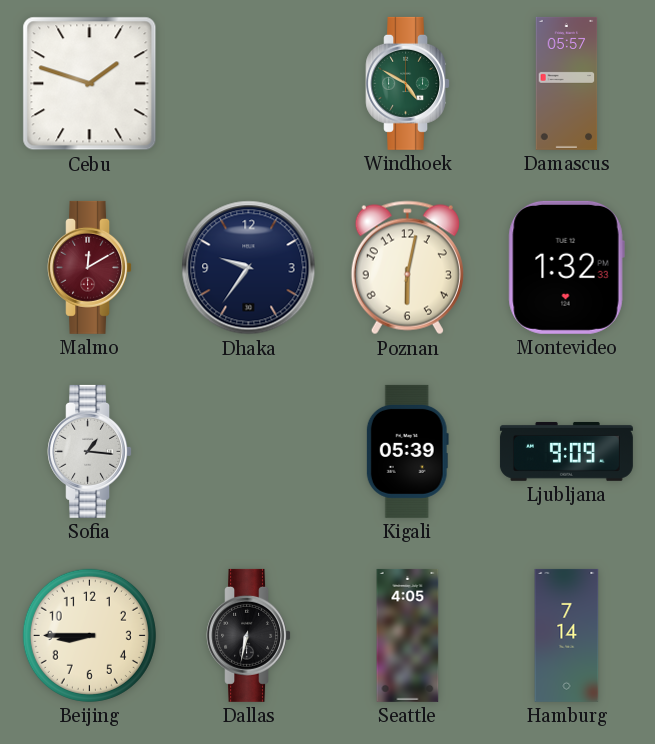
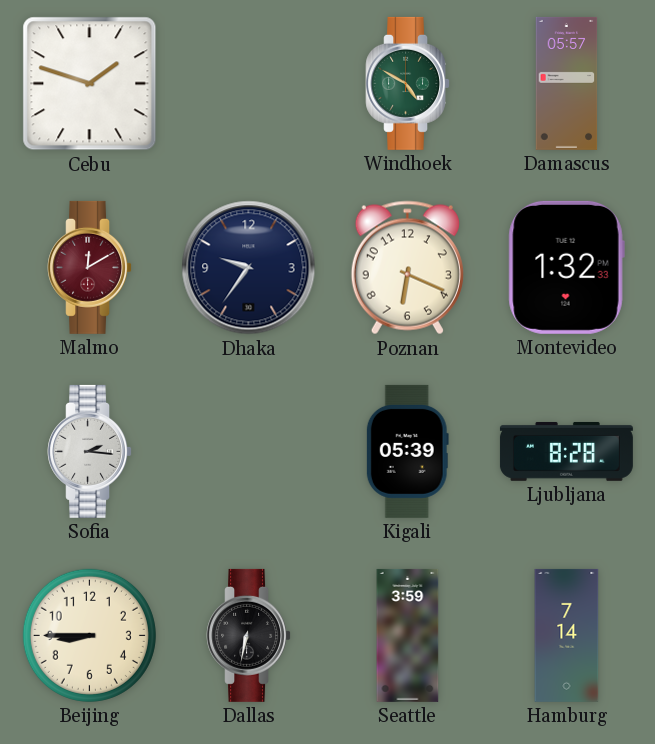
Poznan: 6:02 -> 6:19
Sofia: 1:16 -> 2:16
Ljubljana: 9:09 -> 8:28
Seattle: 4:05 -> 3:59
